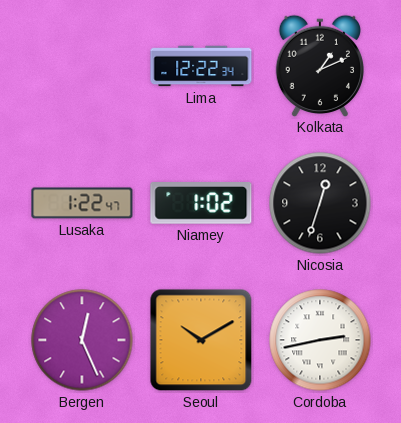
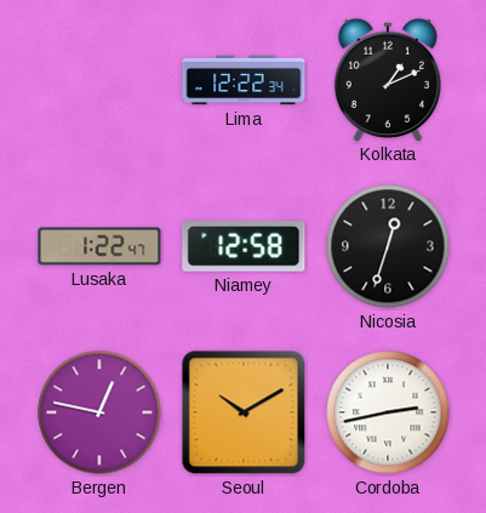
Niamey: 1:02 -> 12:58
Bergen: 12:26 -> 12:47
